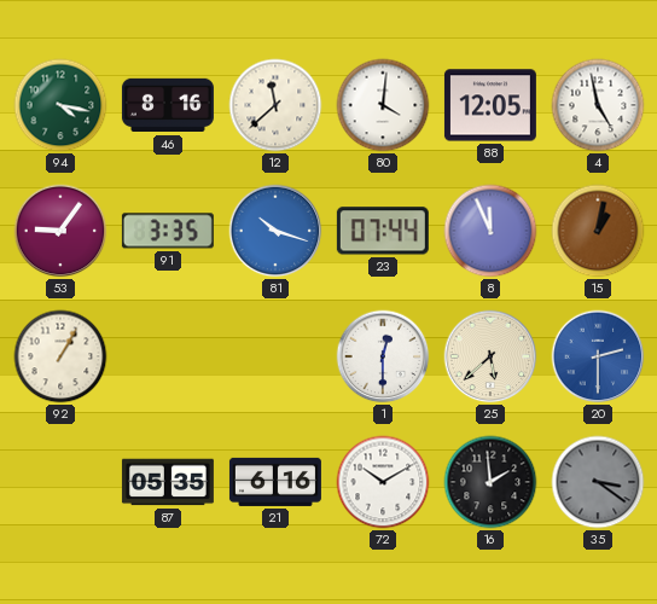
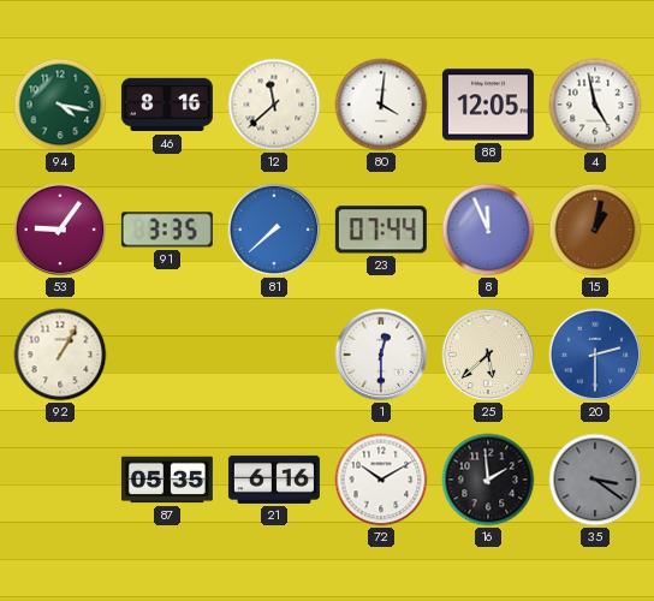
81: 10:18 -> 7:38
